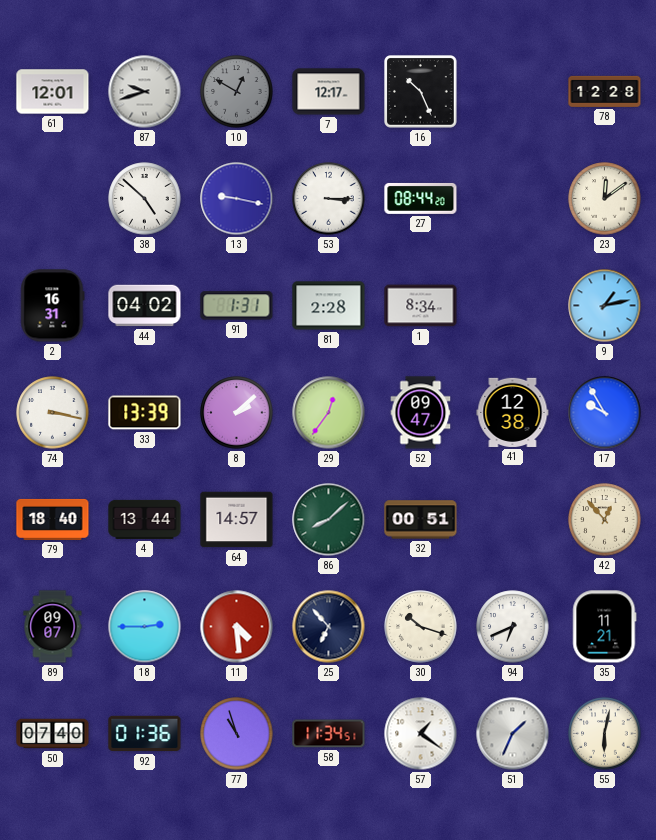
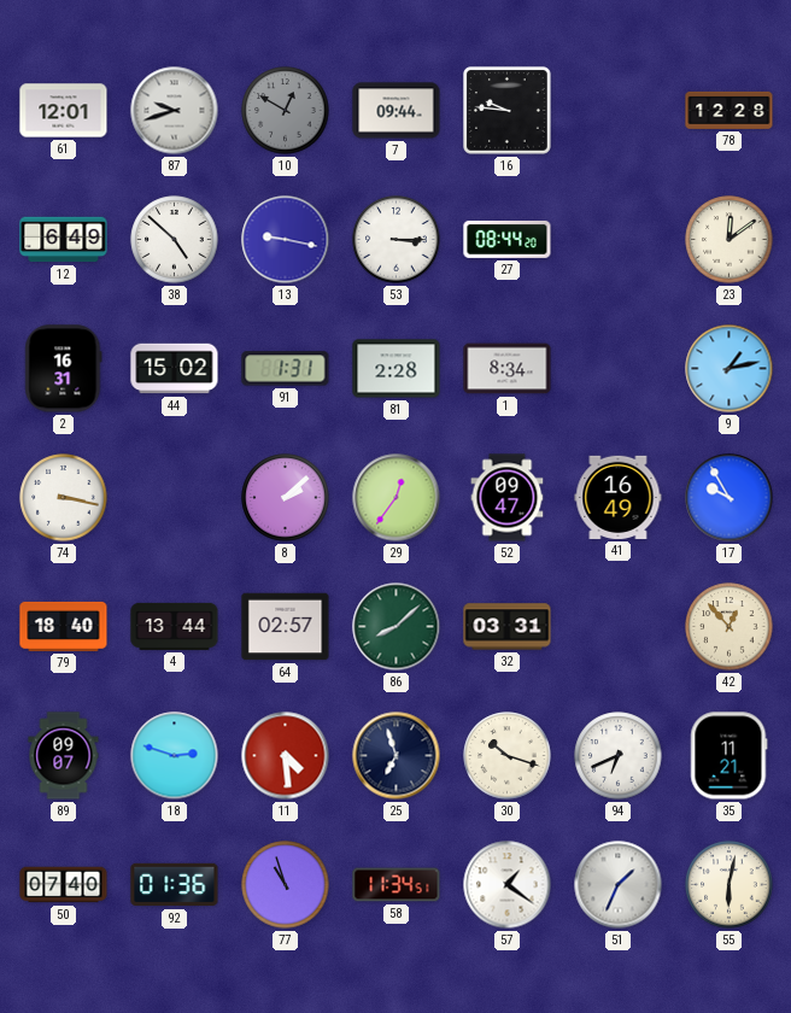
7: 12:17 -> 09:44
16: 10:26 -> 9:46
12: none -> 6:49
44: 04:02 -> 15:02
33: 13:39 -> none
41: 12:38 -> 16:49
64: 14:57 -> 02:57
32: 00:51 -> 03:31
18: 2:45 -> 2:48
25: 6:53 -> 6:57
